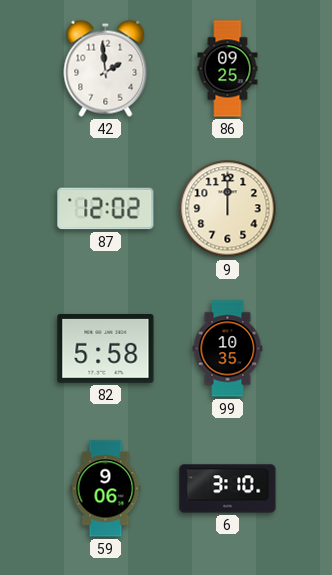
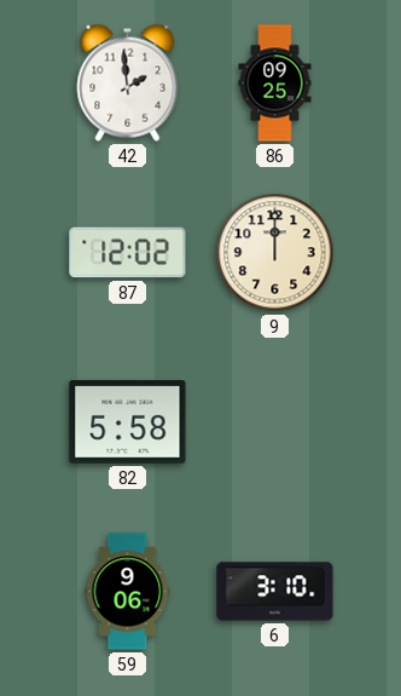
99: 10:35 -> none
